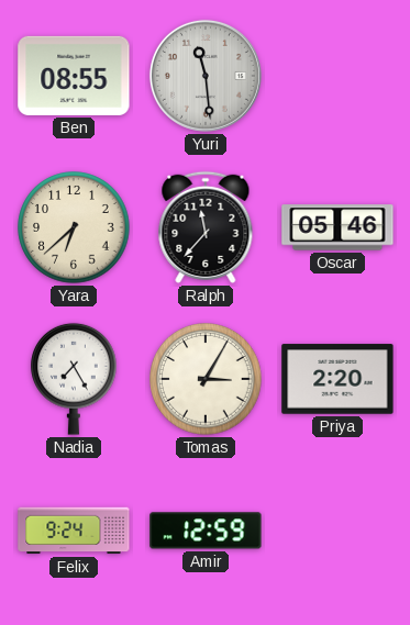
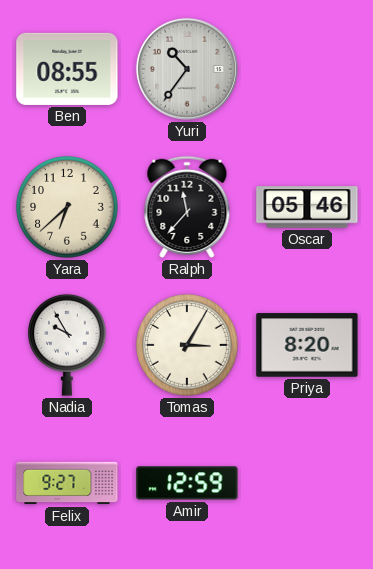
Yuri: 11:29 -> 10:36
Nadia: 7:25 -> 9:55
Priya: 2:20 -> 8:20
Felix: 9:24 -> 9:27
